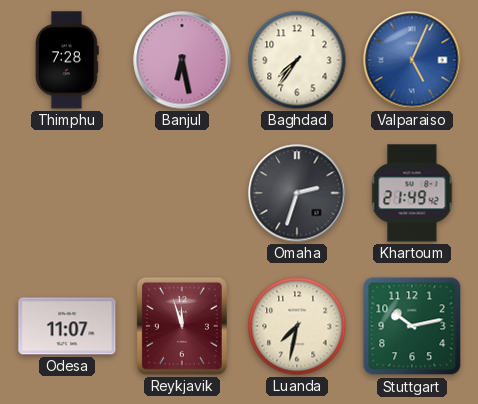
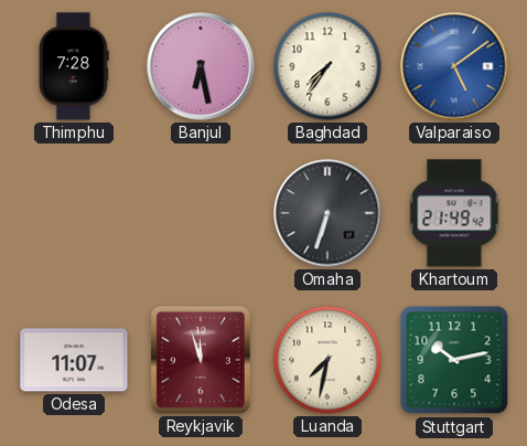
Valparaiso: 5:04 -> 5:09
Omaha: 2:33 -> 6:33
